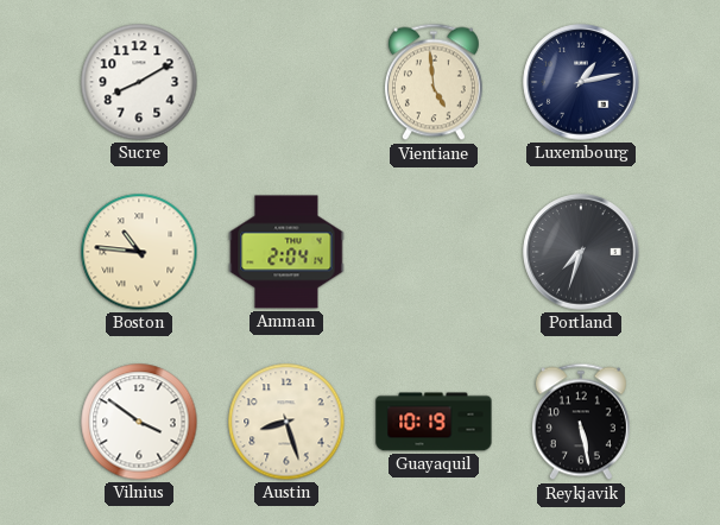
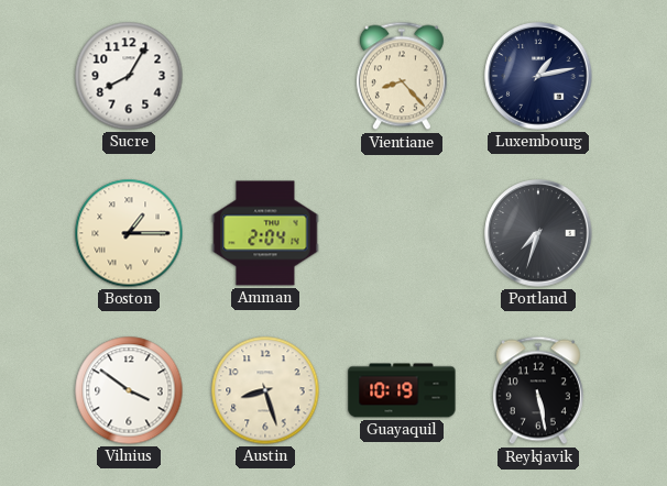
Sucre: 8:10 -> 8:05
Vientiane: 4:59 -> 8:23
Boston: 10:46 -> 1:15
